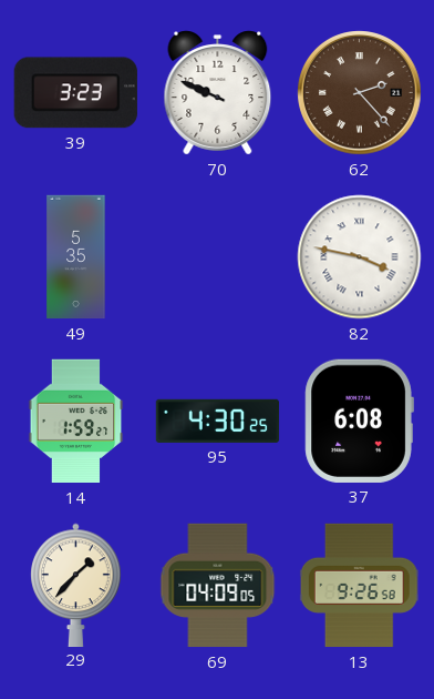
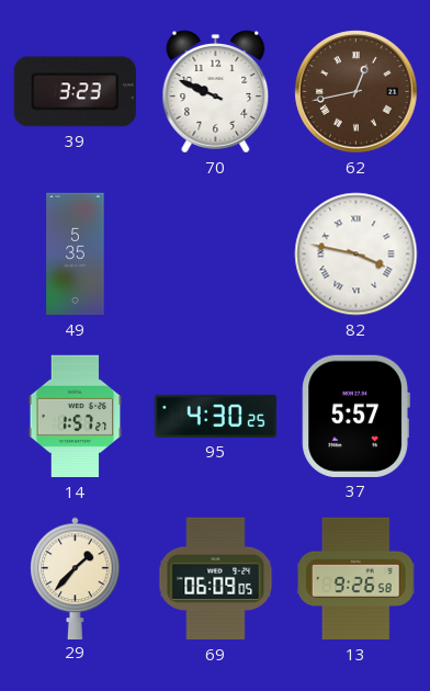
62: 2:23 -> 12:43
14: 1:59 -> 1:57
37: 6:08 -> 5:57
69: 04:09 -> 06:09
